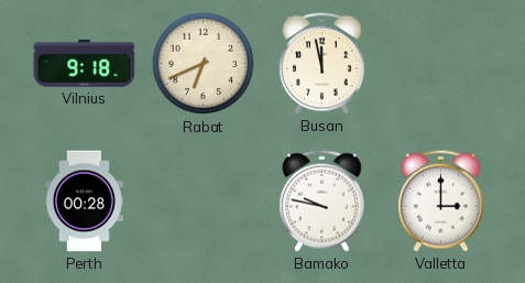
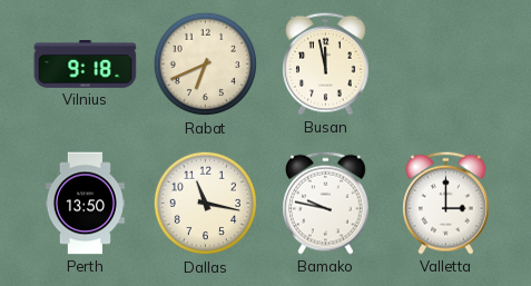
Perth: 00:28 -> 13:50
Dallas: none -> 11:17
